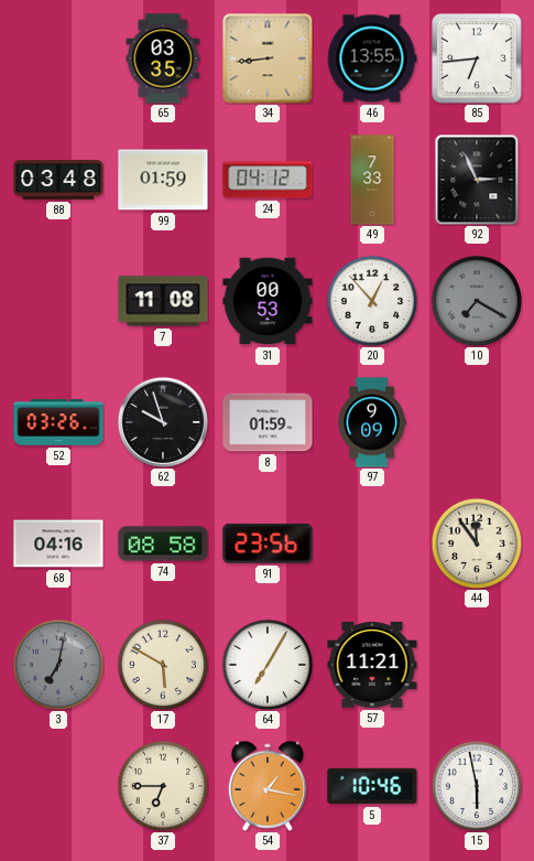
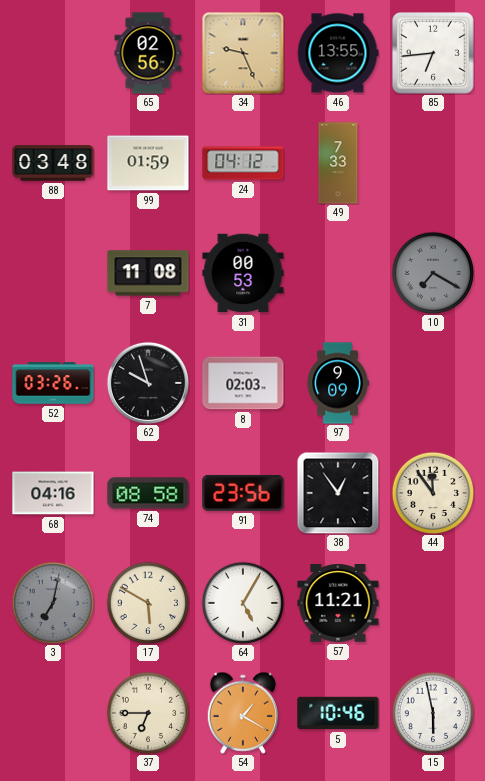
65: 03:35 -> 02:56
34: 8:44 -> 9:26
92: 2:56 -> none
20: 12:53 -> none
8: 01:59 -> 02:03
38: none -> 12:54
64: 7:05 -> 5:05
54: 1:17 -> 1:20
